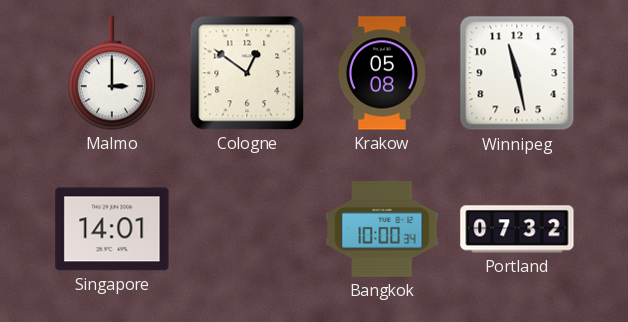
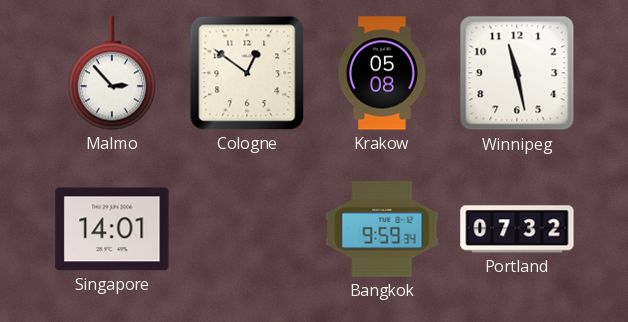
Malmo: 3:00 -> 2:53
Bangkok: 10:00 -> 9:59
